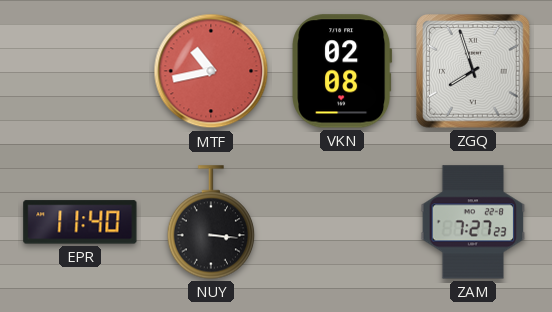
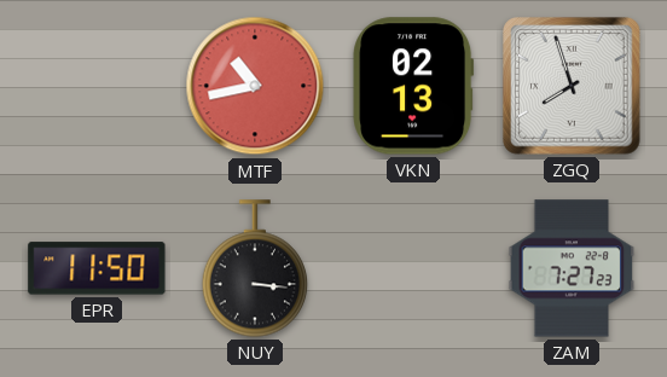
VKN: 02:08 -> 02:13
EPR: 11:40 -> 11:50
